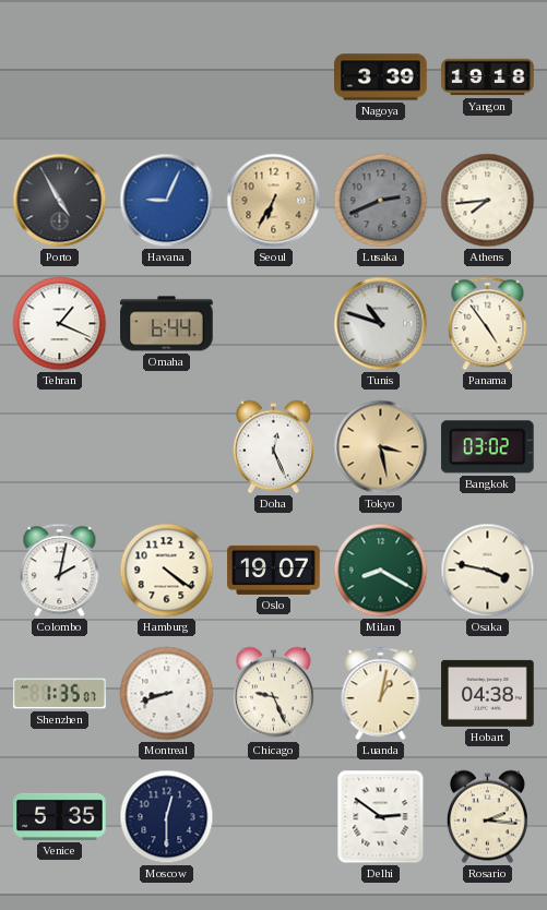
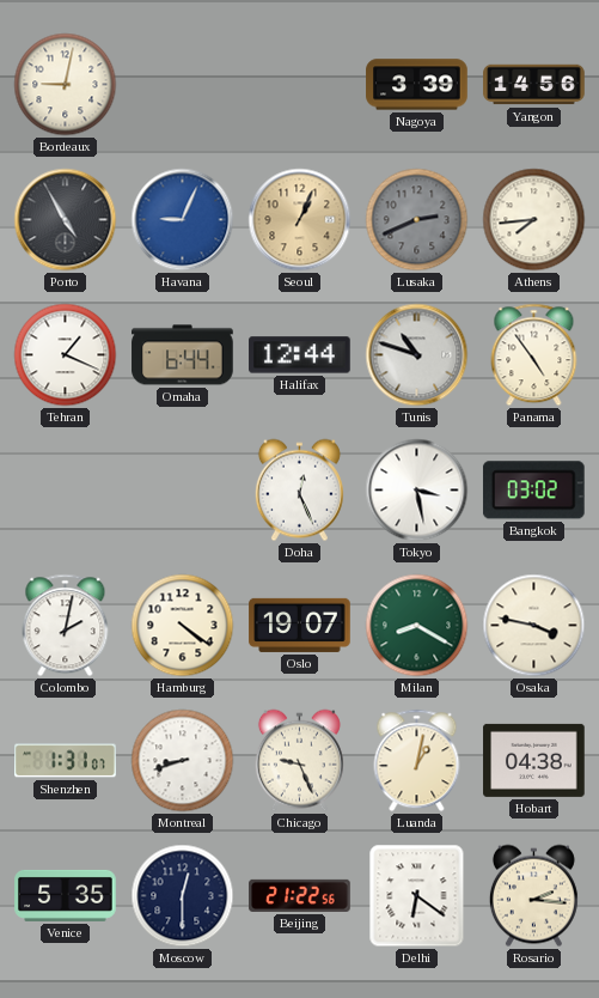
Bordeaux: none -> 9:02
Yangon: 19:18 -> 14:56
Seoul: 6:35 -> 1:04
Halifax: none -> 12:44
Tokyo dial: champagne -> white
Shenzhen: 1:35 -> 1:31
Beijing: none -> 21:22
Delhi: 2:51 -> 6:21
